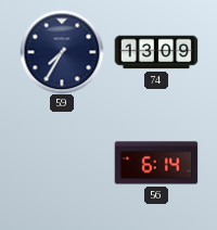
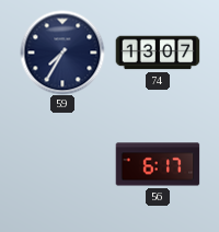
74: 13:09 -> 13:07
56: 6:14 -> 6:17
